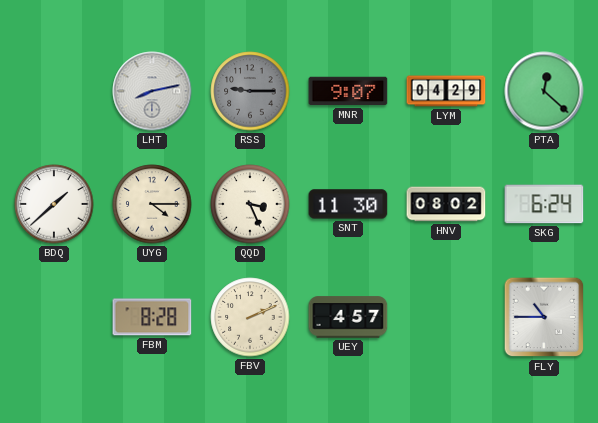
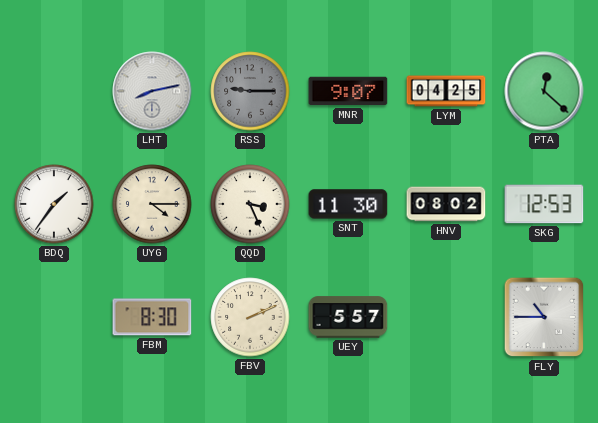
LYM: 04:29 -> 04:25
BDQ: 1:38 -> 1:36
SKG: 6:24 -> 12:53
FBM: 8:28 -> 8:30
UEY: 4:57 -> 5:57
